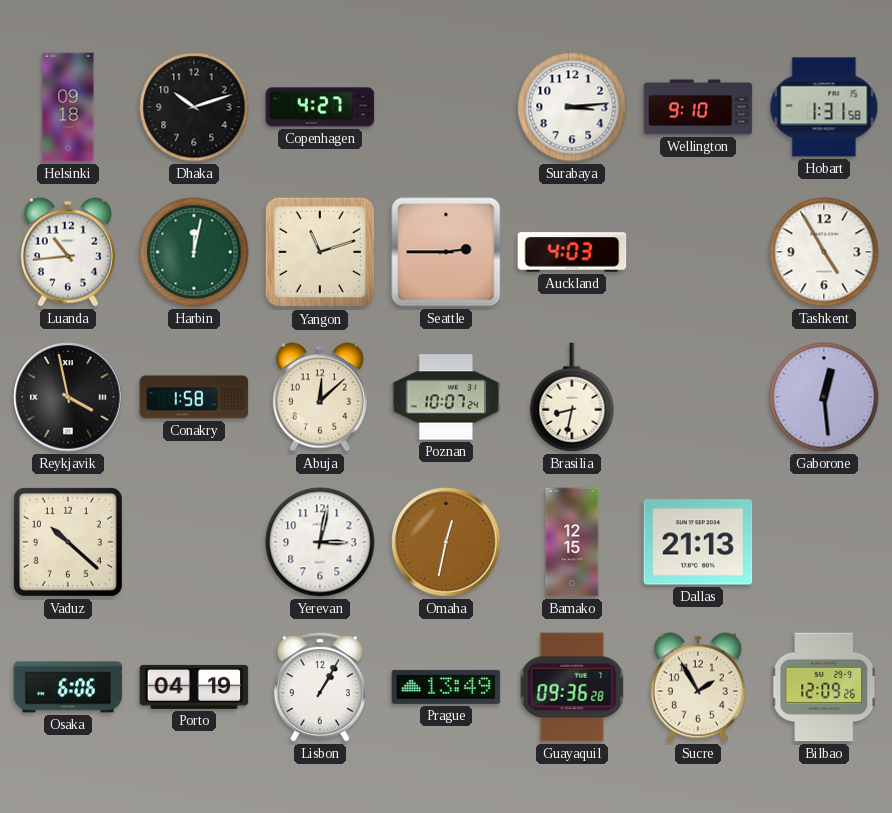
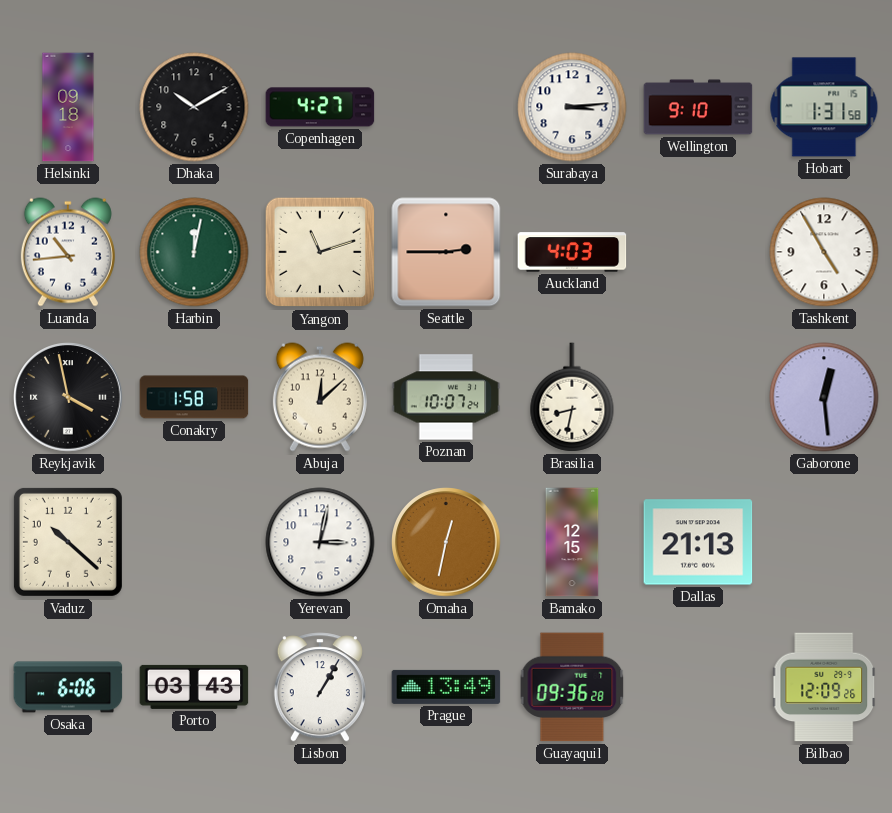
Dhaka: 10:12 -> 10:10
Porto: 04:19 -> 03:43
Sucre: 1:55 -> none
